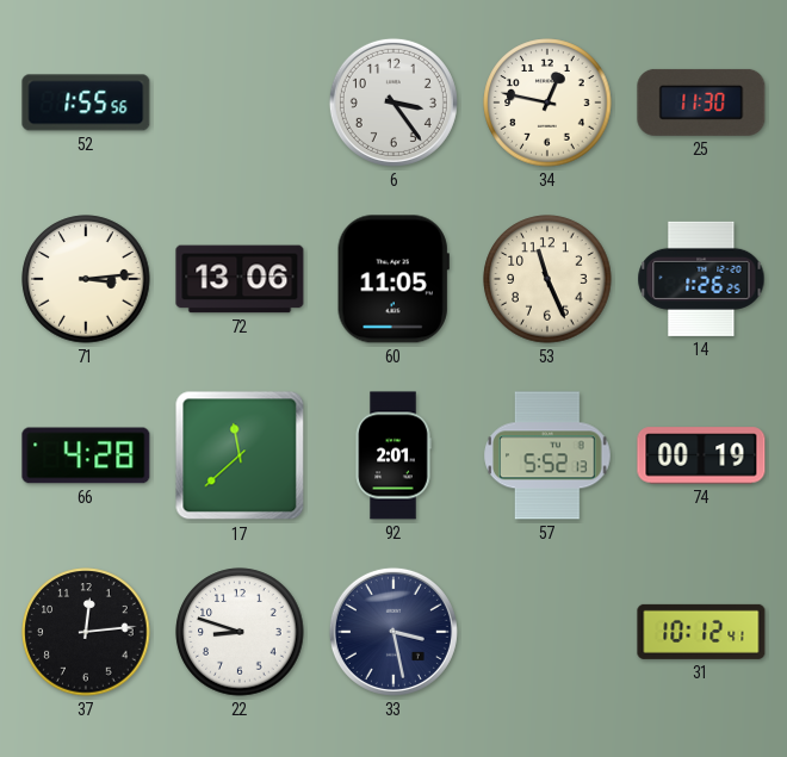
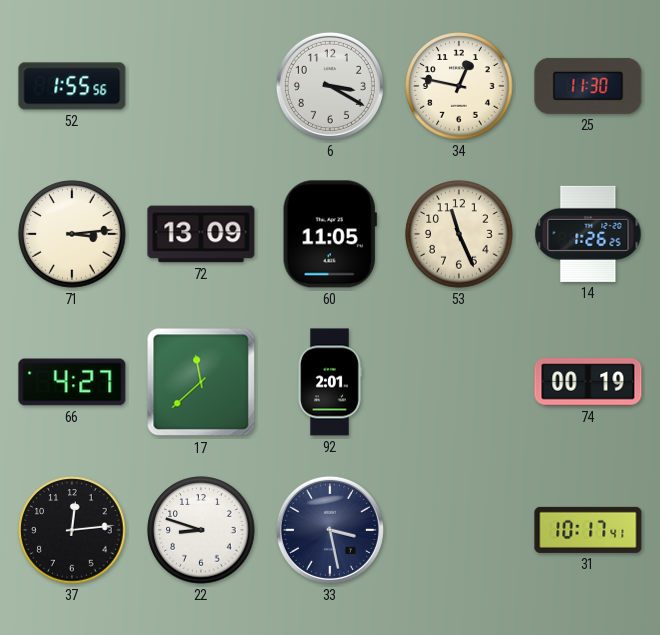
6: 3:24 -> 3:20
72: 13:06 -> 13:09
66: 4:28 -> 4:27
57: 5:52 -> none
31: 10:12 -> 10:17
